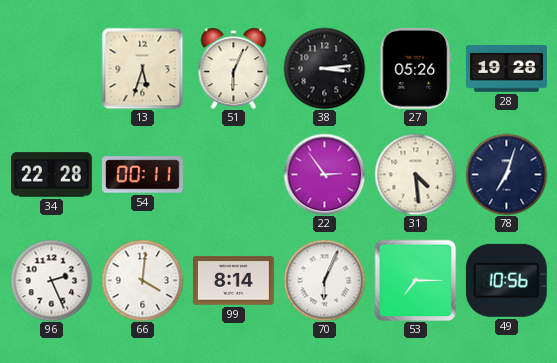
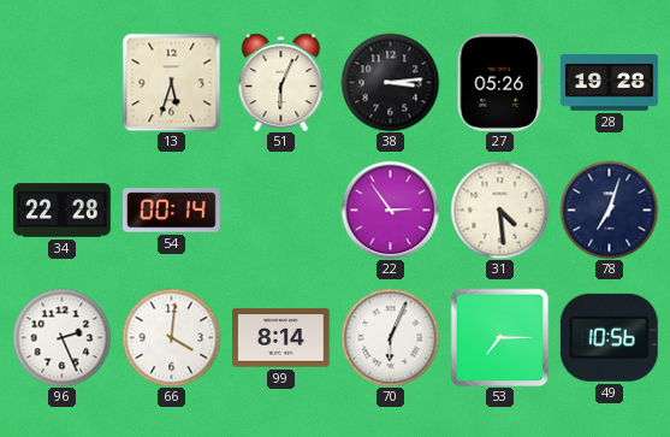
54: 00:11 -> 00:14
